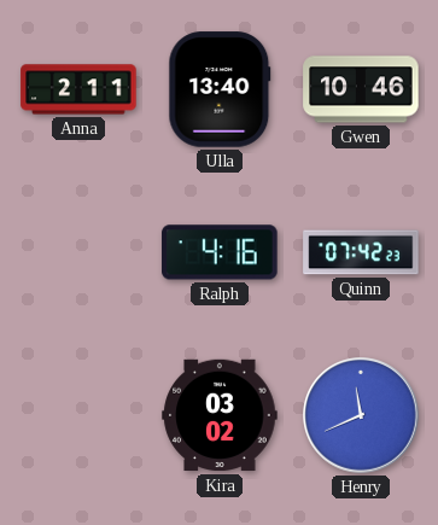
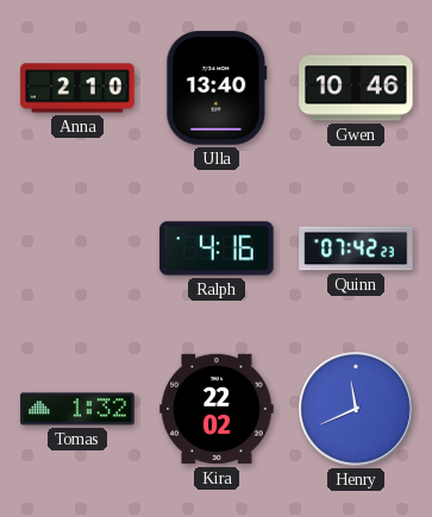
Anna: 2:11 -> 2:10
Tomas: none -> 1:32
Kira: 03:02 -> 22:02
